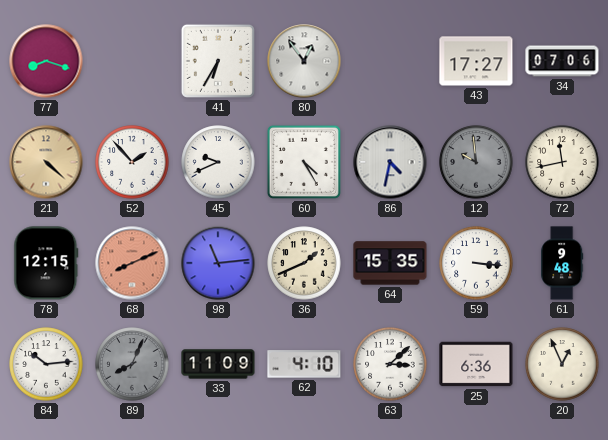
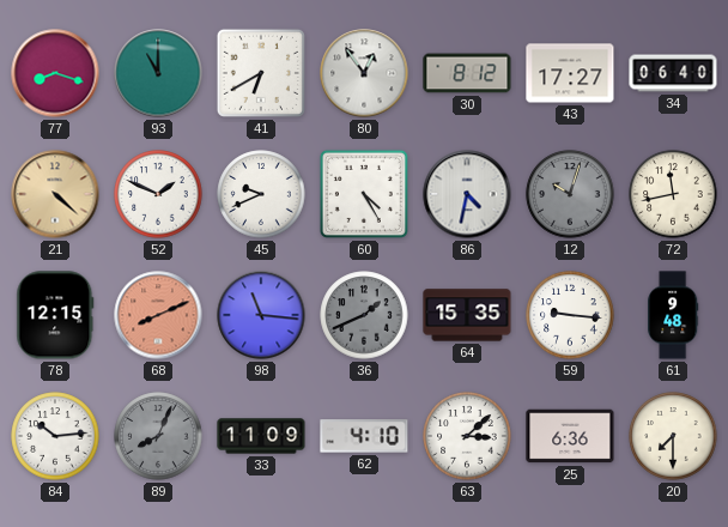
93: none -> 11:00
41: 6:35 -> 6:40
30: none -> 8:12
34: 07:06 -> 06:40
52: 1:53 -> 1:49
12: 9:59 -> 10:03
98: 11:14 -> 11:16
36 dial: cream -> grey
59: 3:16 -> 9:16
20: 12:56 -> 7:30
